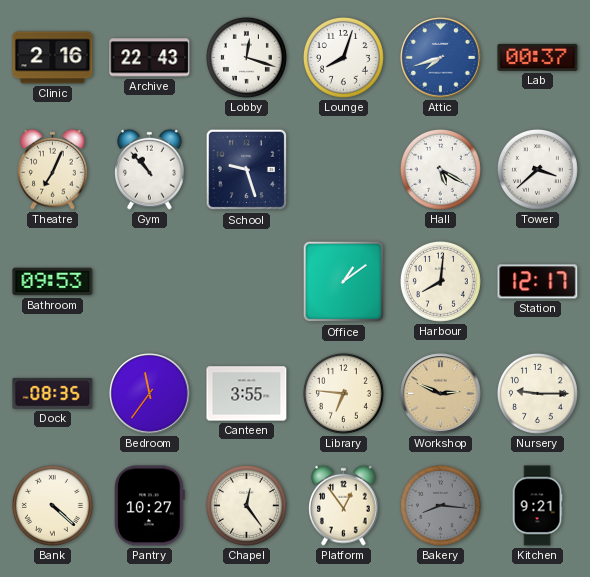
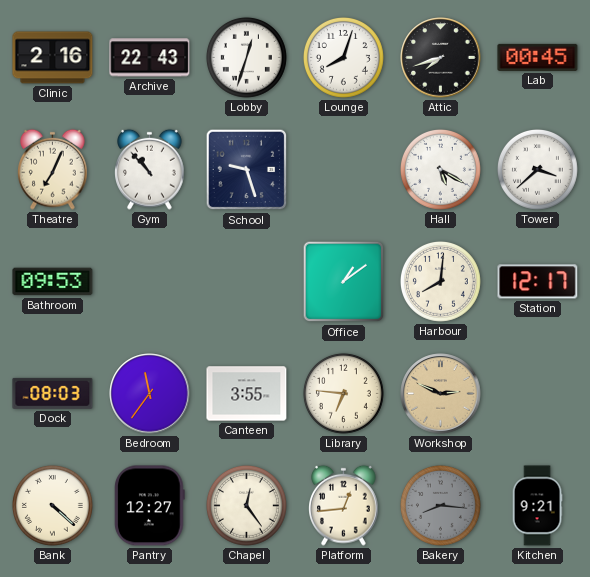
Lobby: 12:18 -> 12:33
Attic dial: blue -> black
Lab: 00:37 -> 00:45
Dock: 08:35 -> 08:03
Nursery: 9:15 -> none
Pantry: 10:27 -> 12:27
Platform: 12:54 -> 12:44
